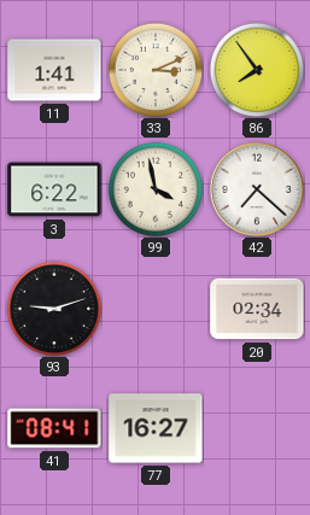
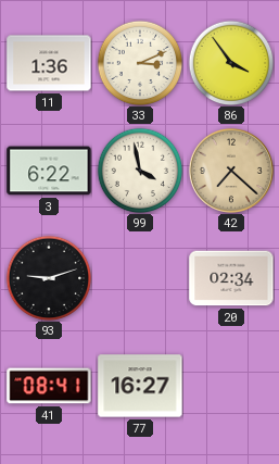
11: 1:41 -> 1:36
86: 7:54 -> 3:54
42 dial: white -> champagne
